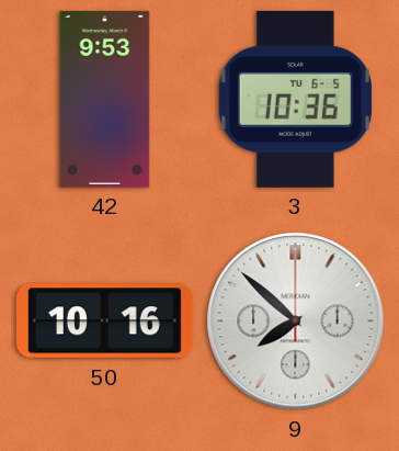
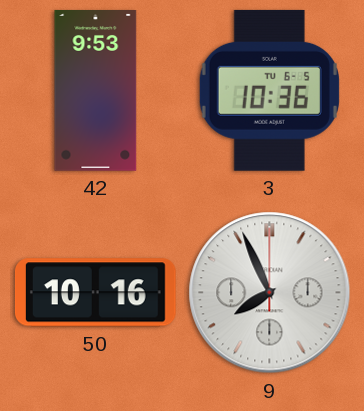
9: 7:52 -> 7:56
